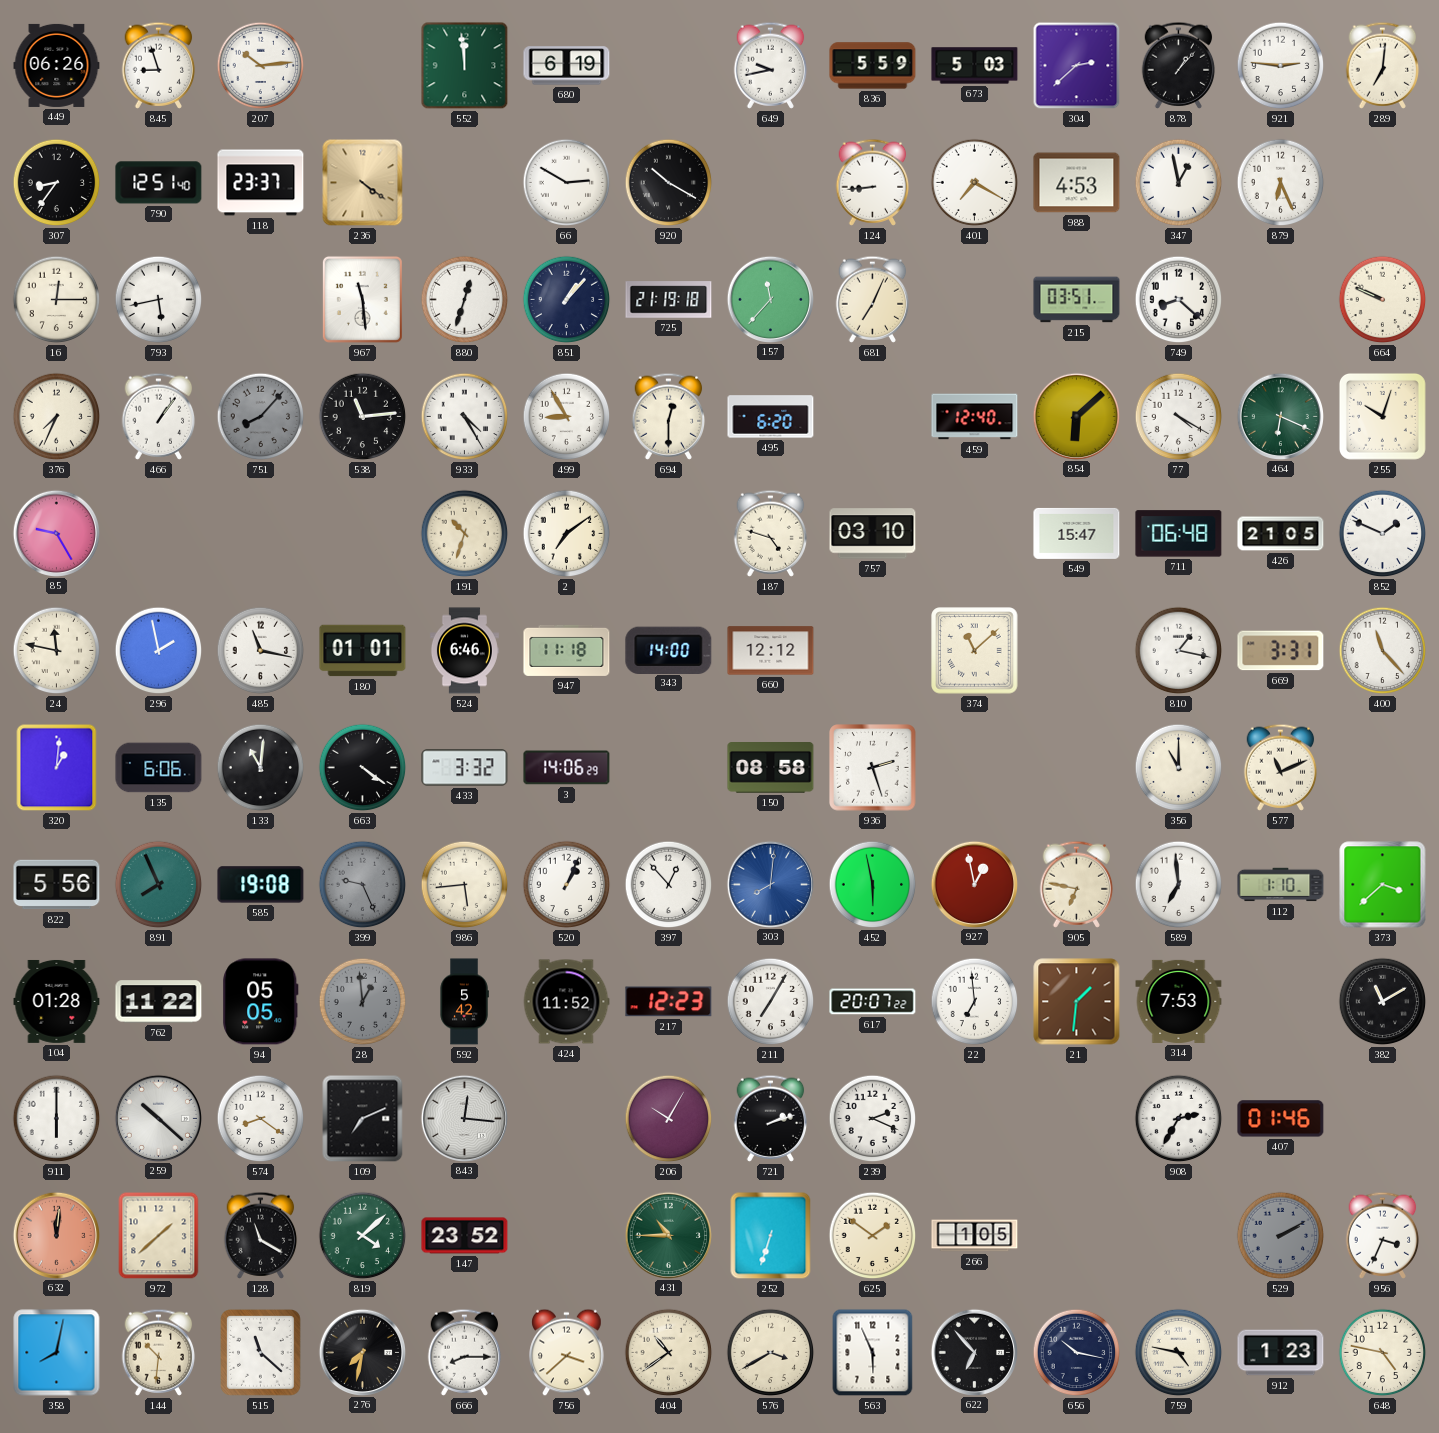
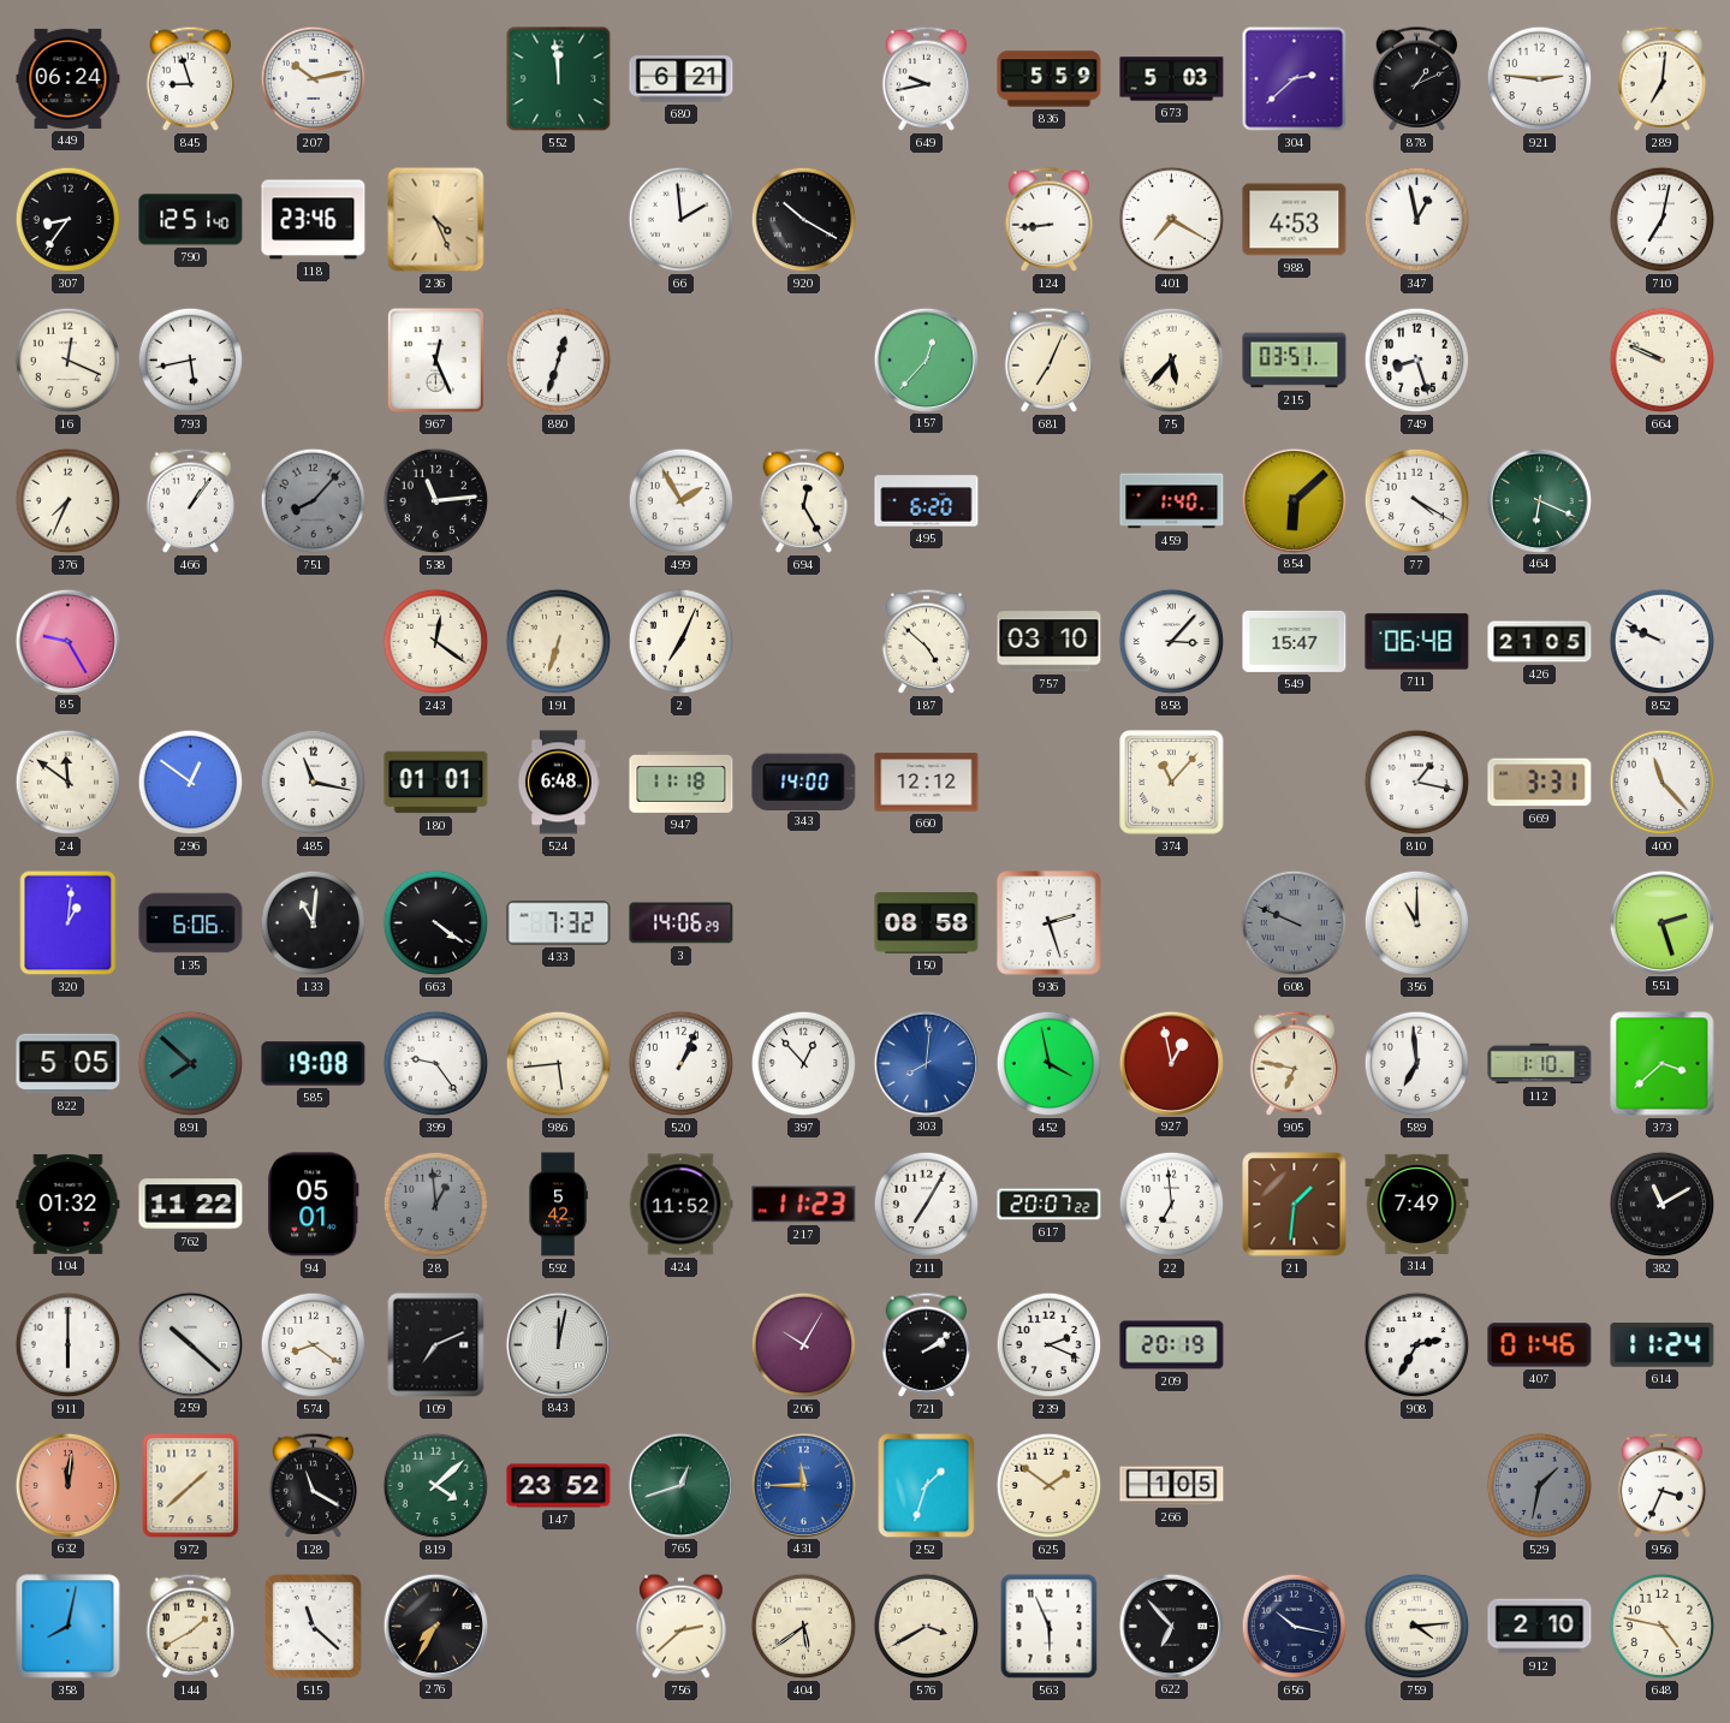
449: 06:26 -> 06:24
207: 10:14 -> 10:13
680: 6:19 -> 6:21
878: 1:07 -> 1:11
118: 23:37 -> 23:46
236: 4:21 -> 4:26
66: 2:50 -> 1:59
879: 6:26 -> none
710: none -> 7:02
16: 12:15 -> 12:19
967: 11:29 -> 12:26
851: 1:07 -> none
725: 21:19 -> none
157: 11:37 -> 12:37
75: none -> 5:37
749: 8:22 -> 8:27
933: 4:25 -> none
499: 8:55 -> 1:55
694: 12:30 -> 12:25
459: 12:40 -> 1:40
255: 10:03 -> none
243: none -> 12:21
191: 10:33 -> 6:33
2: 7:09 -> 7:04
187: 4:48 -> 4:52
858: none -> 3:07
852: 1:49 -> 9:49
24: 11:47 -> 11:51
296: 1:58 -> 12:51
524: 6:46 -> 6:48
374: 11:08 -> 11:07
433: 3:32 -> 7:32
608: none -> 9:49
577: 11:11 -> none
551: none -> 2:27
822: 5:56 -> 5:05
891: 7:56 -> 7:52
399: 9:26 -> 9:24
399 dial: grey -> white
452: 5:58 -> 3:58
104: 01:28 -> 01:32
94: 05:05 -> 05:01
217: 12:23 -> 11:23
314: 7:53 -> 7:49
843: 12:16 -> 12:02
721: 2:12 -> 2:09
209: none -> 20:19
614: none -> 11:24
765: none -> 12:42
431: 10:45 -> 11:45
431 dial: green -> blue
252: 6:33 -> 1:33
529: 2:10 -> 1:32
144: 10:31 -> 1:40
276: 7:32 -> 7:35
666: 8:15 -> none
756: 3:38 -> 2:38
404: 10:39 -> 5:39
759: 4:47 -> 4:14
912: 1:23 -> 2:10
